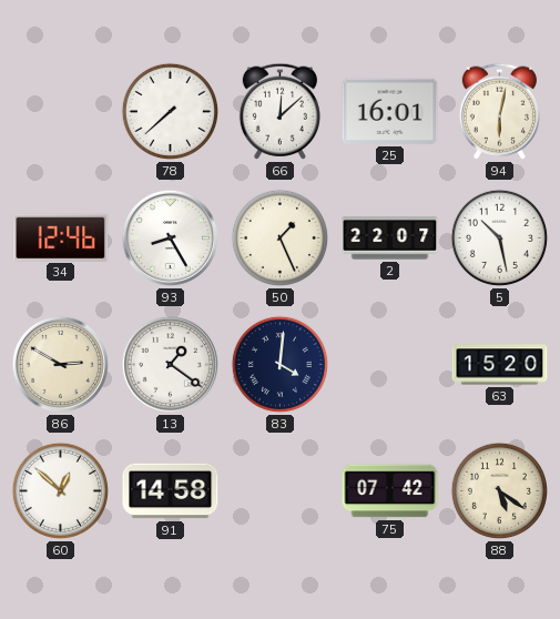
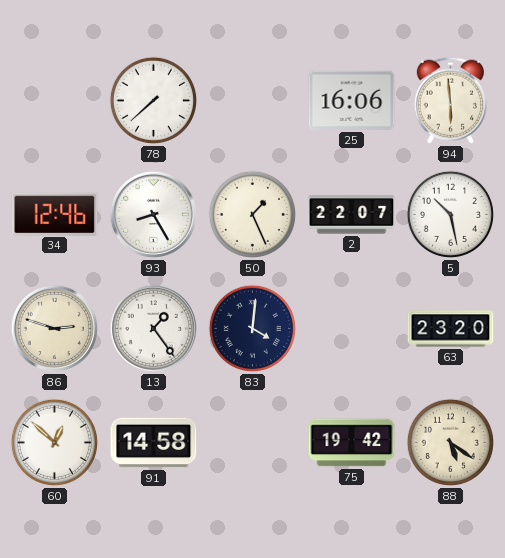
66: 12:08 -> none
25: 16:01 -> 16:06
94: 6:02 -> 5:59
86: 2:50 -> 2:48
13: 1:21 -> 1:24
63: 15:20 -> 23:20
75: 07:42 -> 19:42
